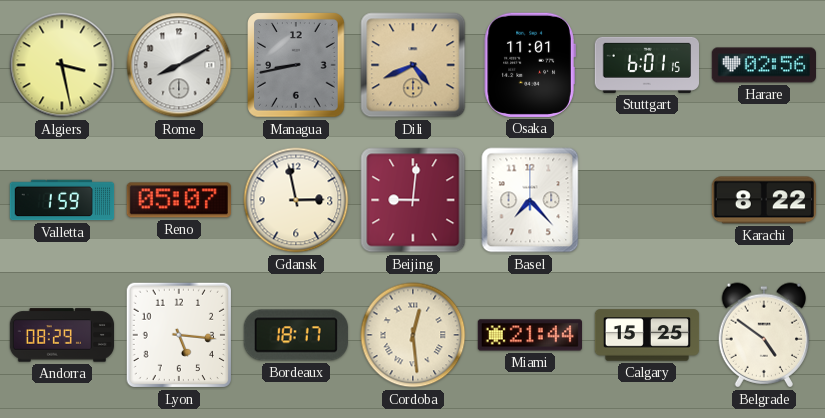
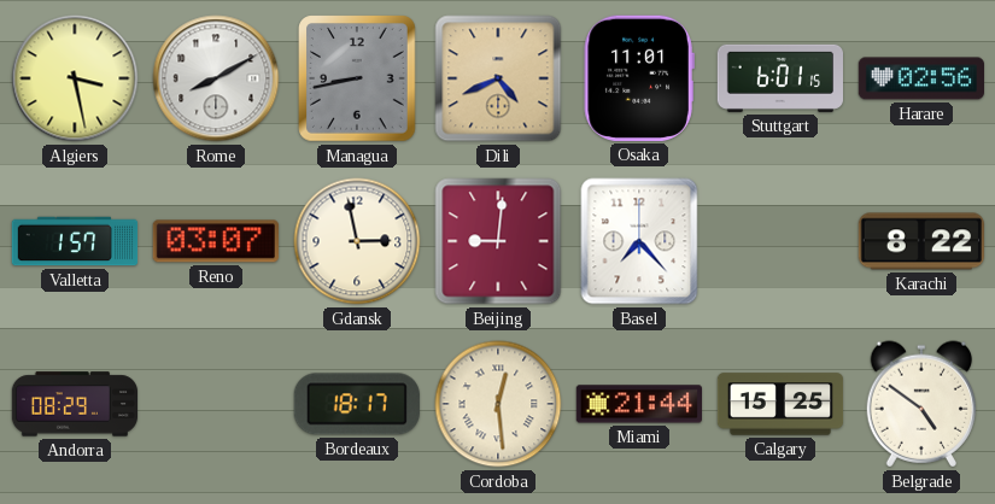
Valletta: 1:59 -> 1:57
Reno: 05:07 -> 03:07
Lyon: 5:16 -> none
